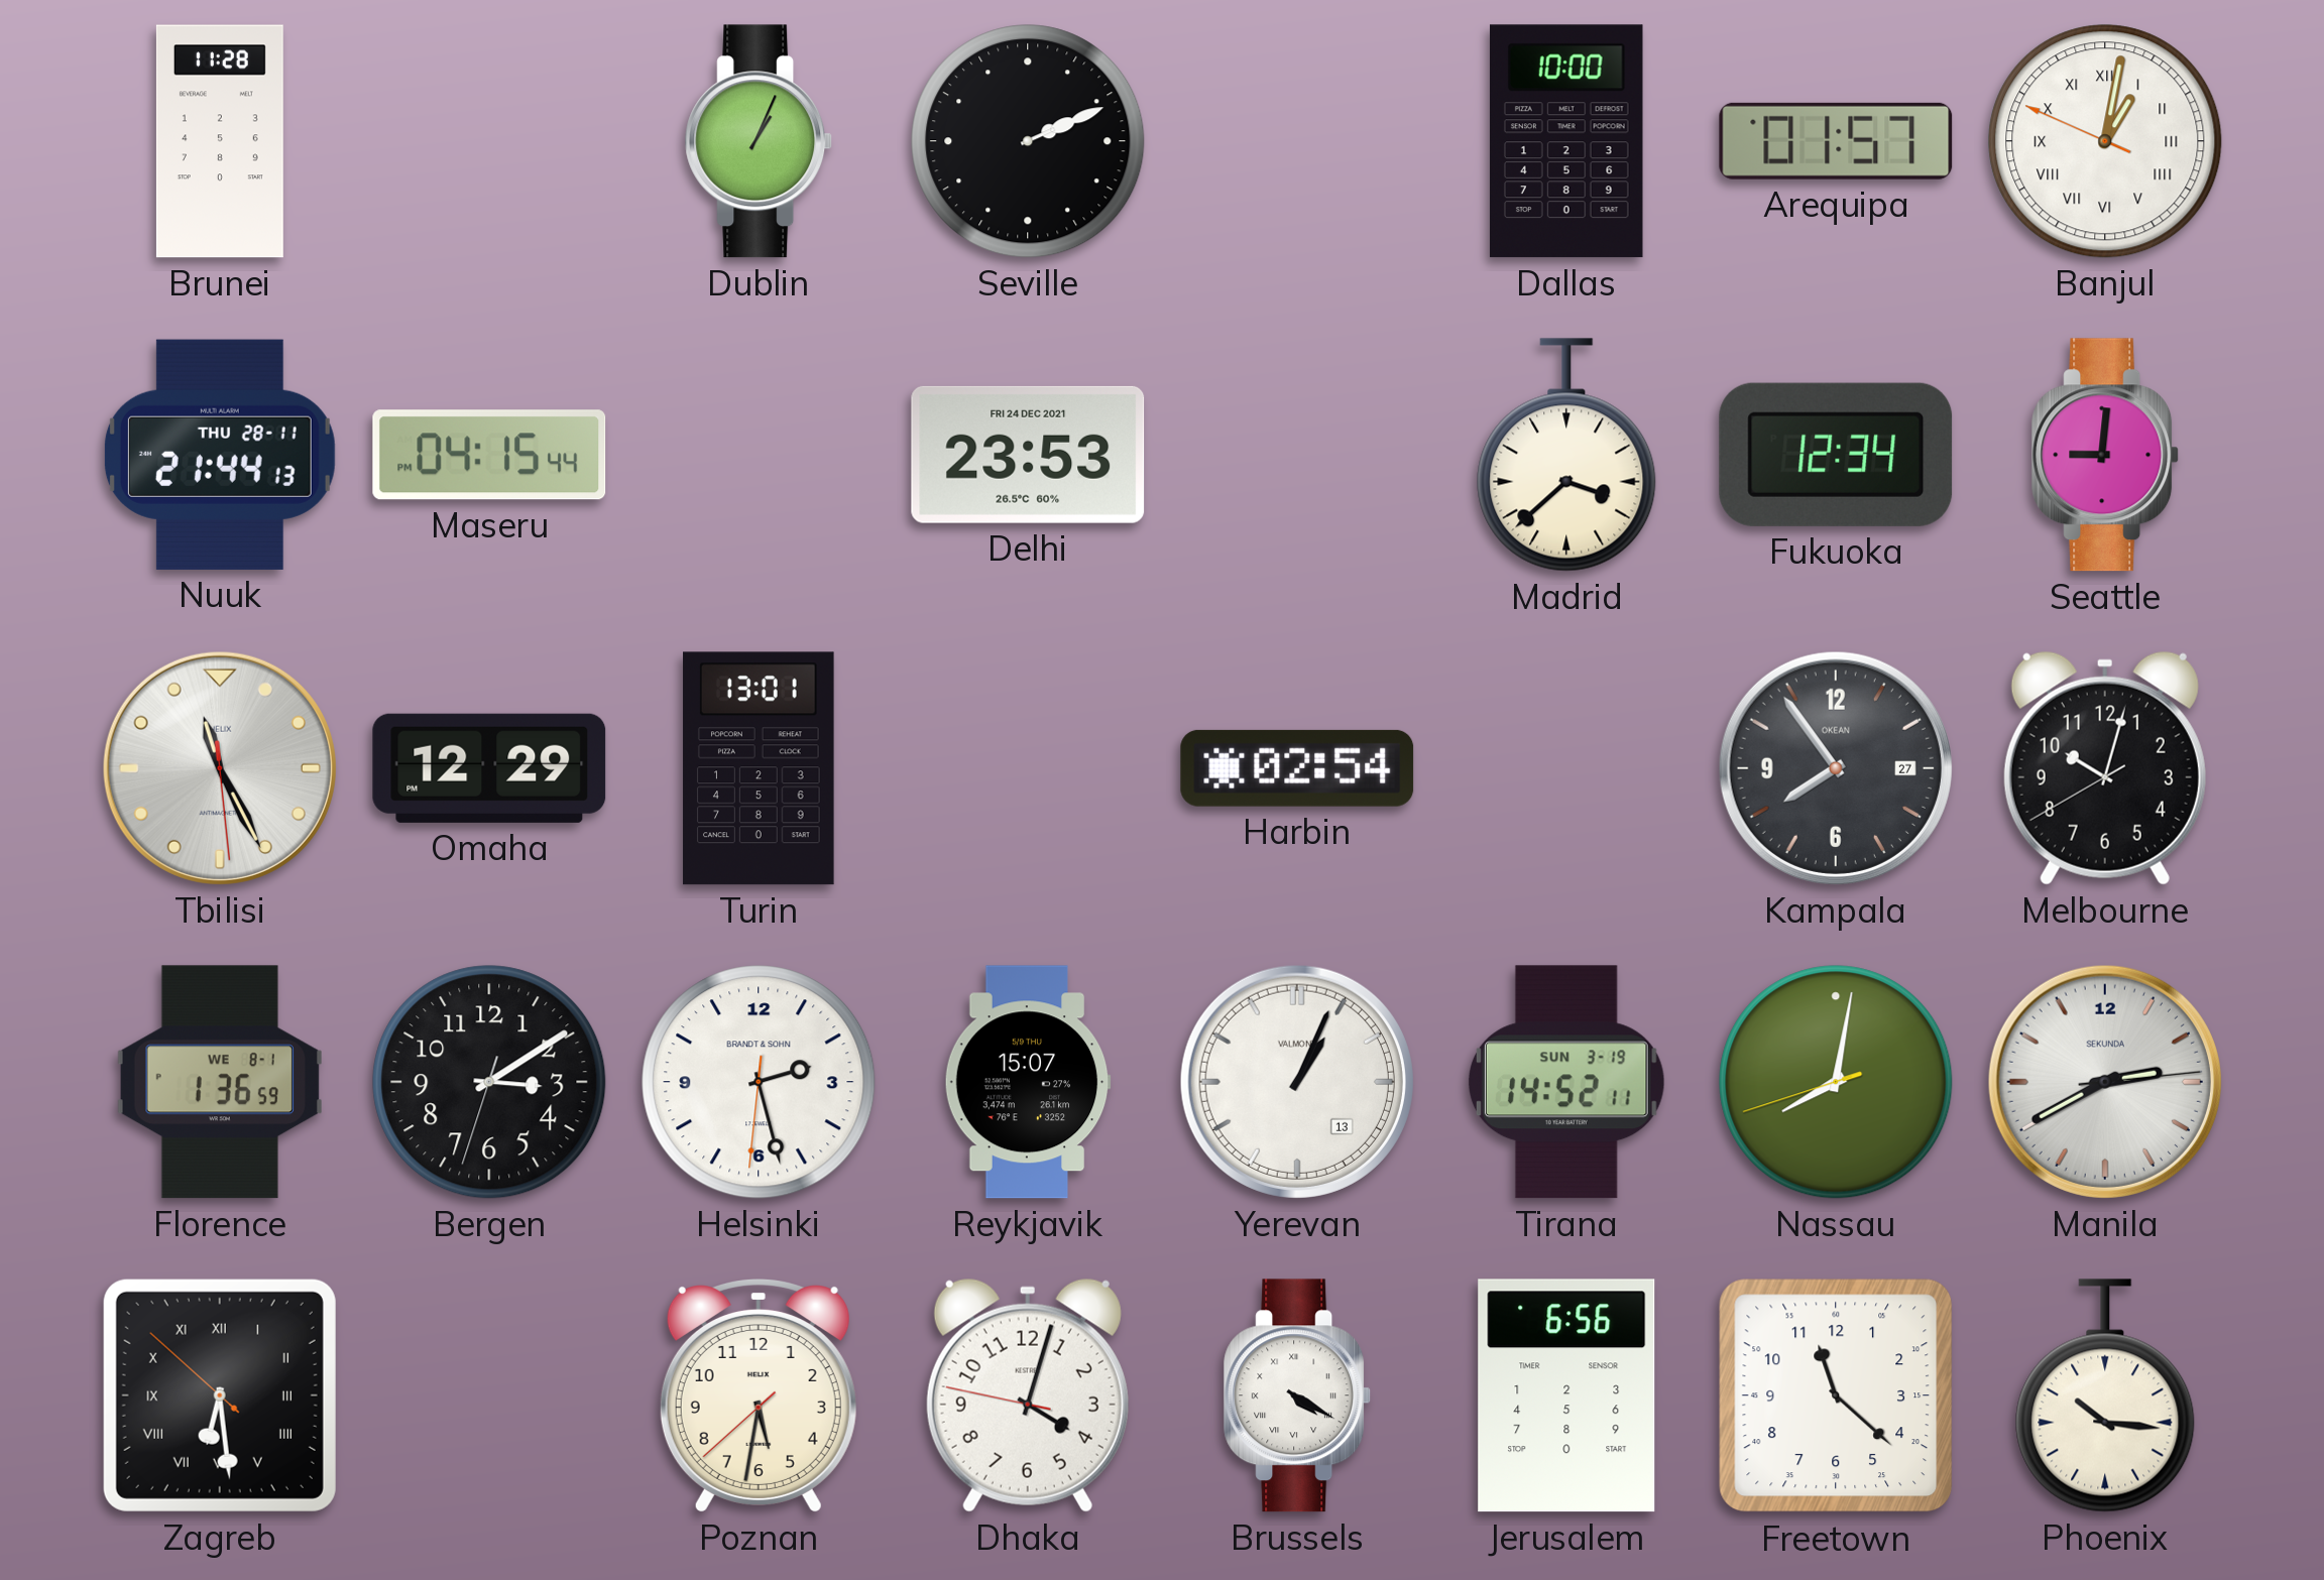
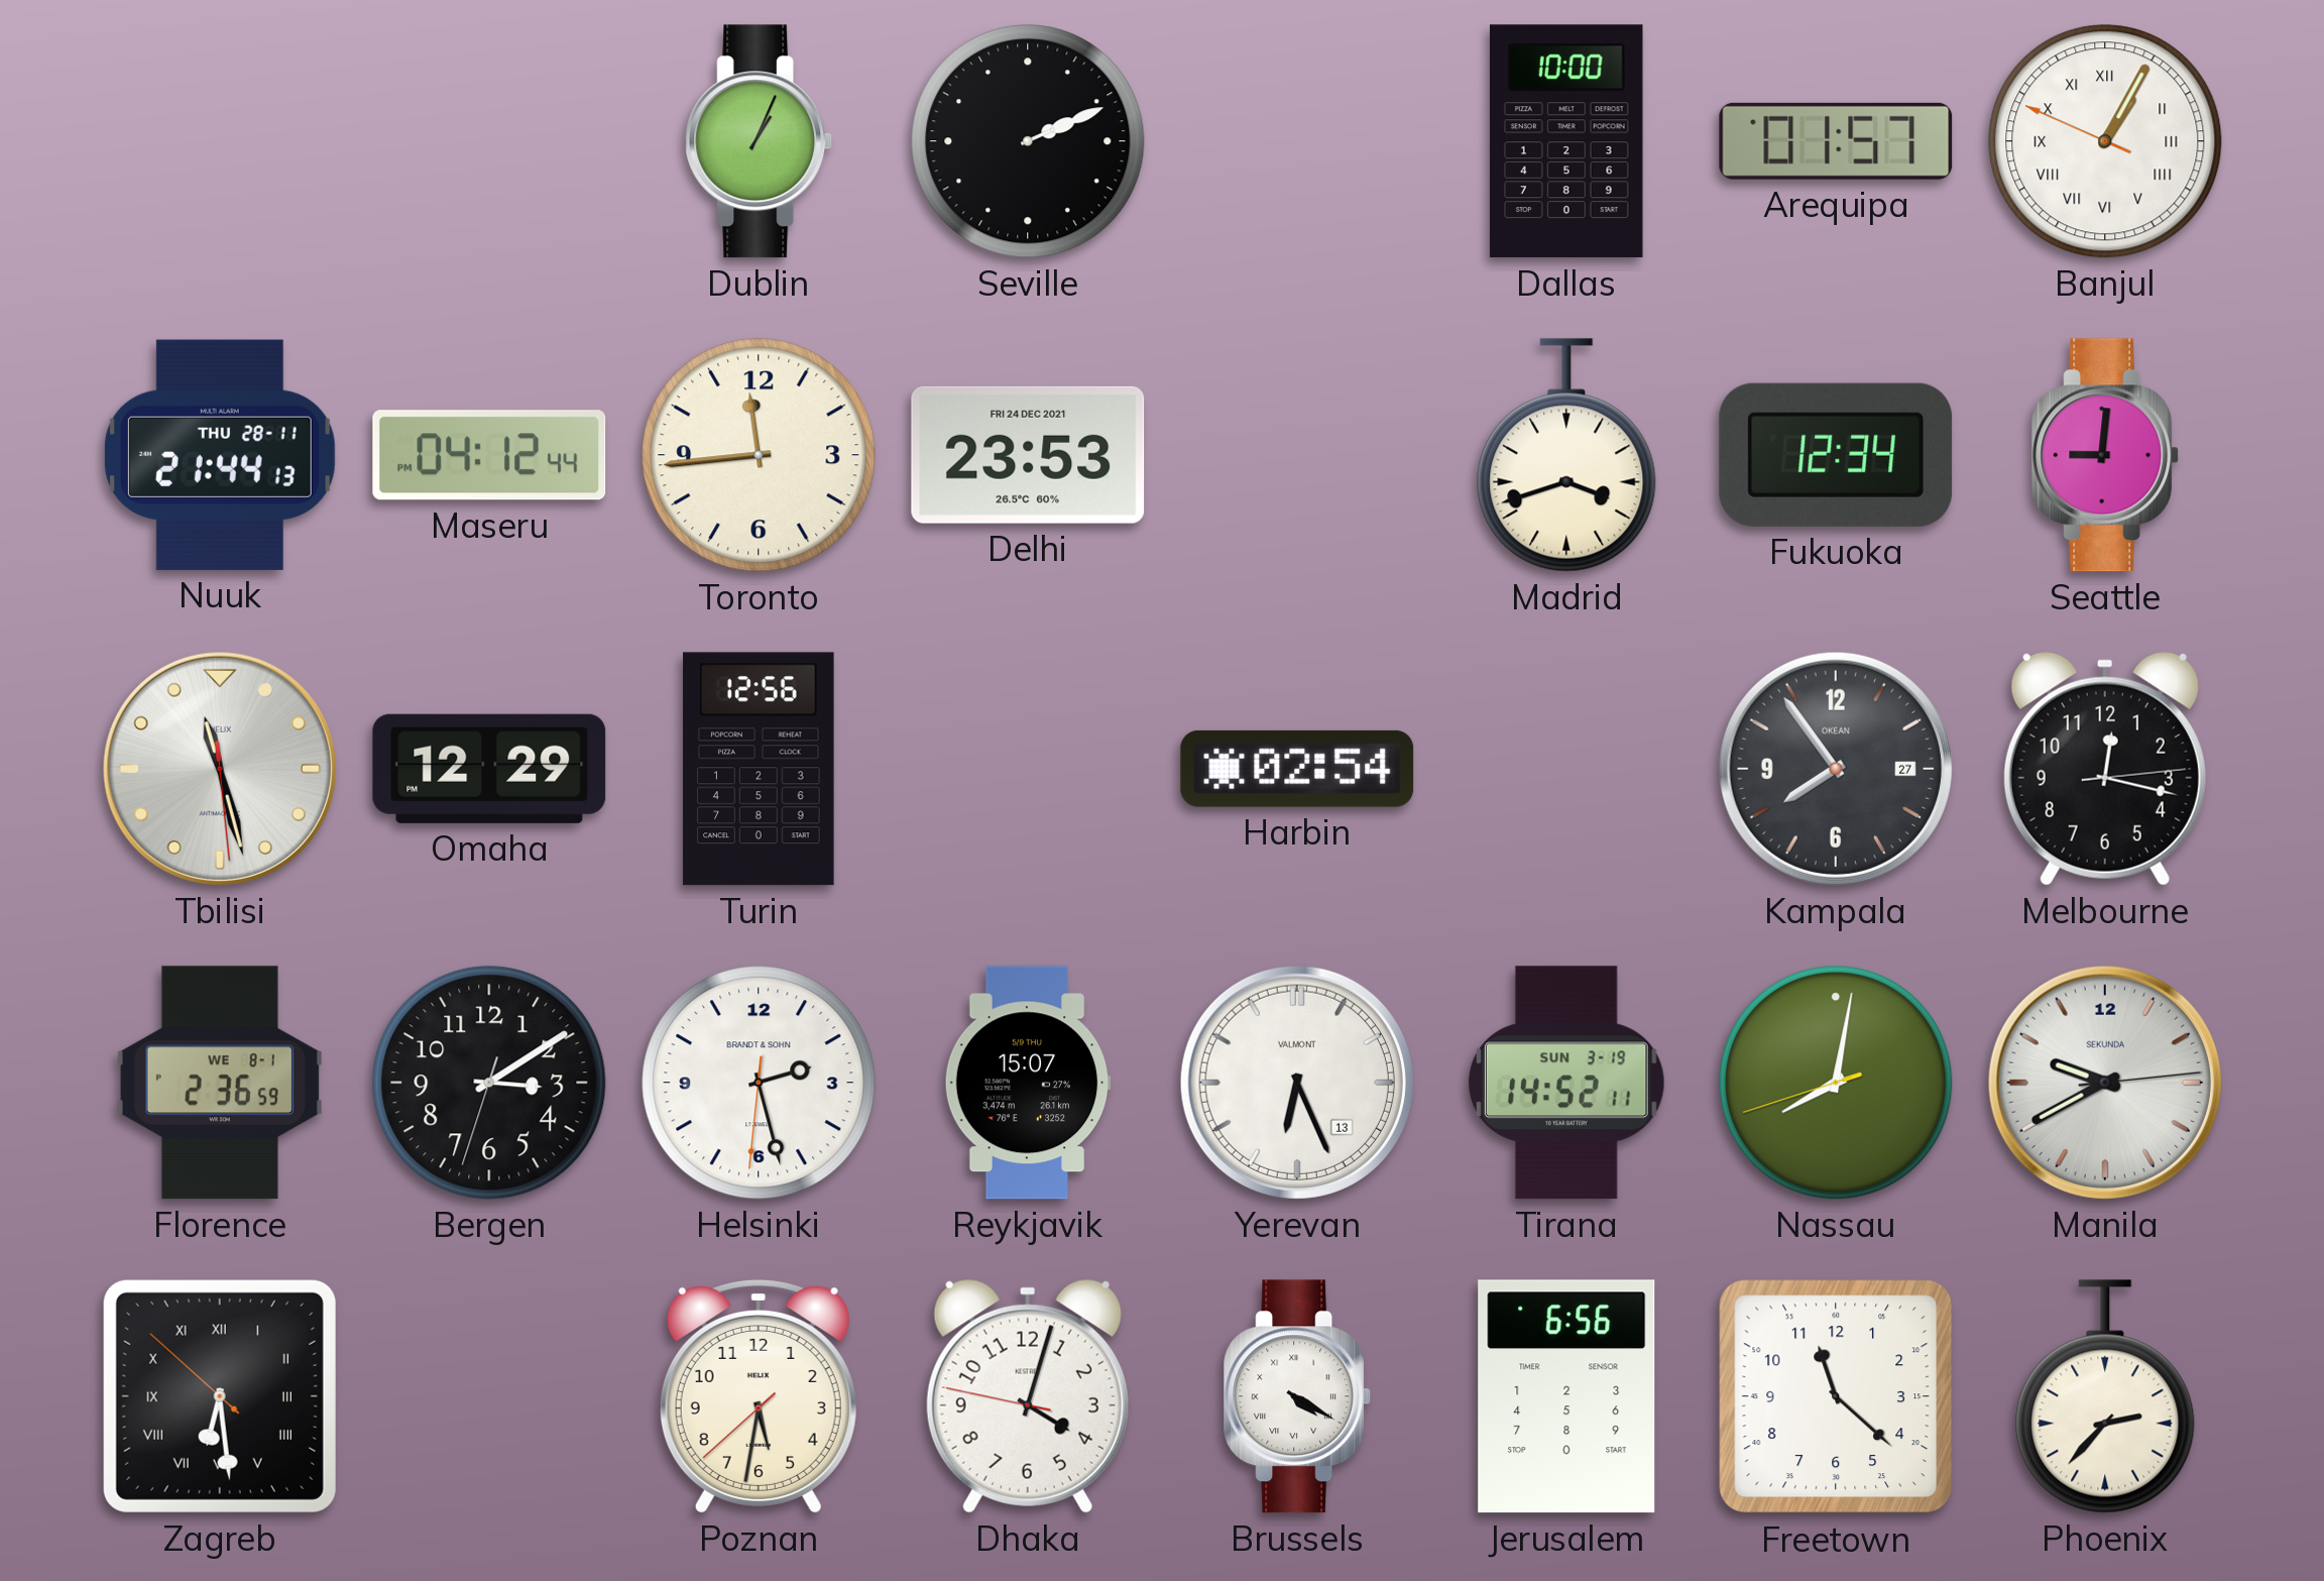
Brunei: 11:28 -> none
Banjul: 1:01 -> 1:04
Maseru: 04:15 -> 04:12
Toronto: none -> 11:44
Madrid: 3:38 -> 3:42
Tbilisi: 11:25 -> 11:27
Turin: 13:01 -> 12:56
Melbourne: 10:02 -> 12:17
Florence: 1:36 -> 2:36
Yerevan: 1:04 -> 6:26
Manila: 2:40 -> 9:40
Phoenix: 10:16 -> 2:37
